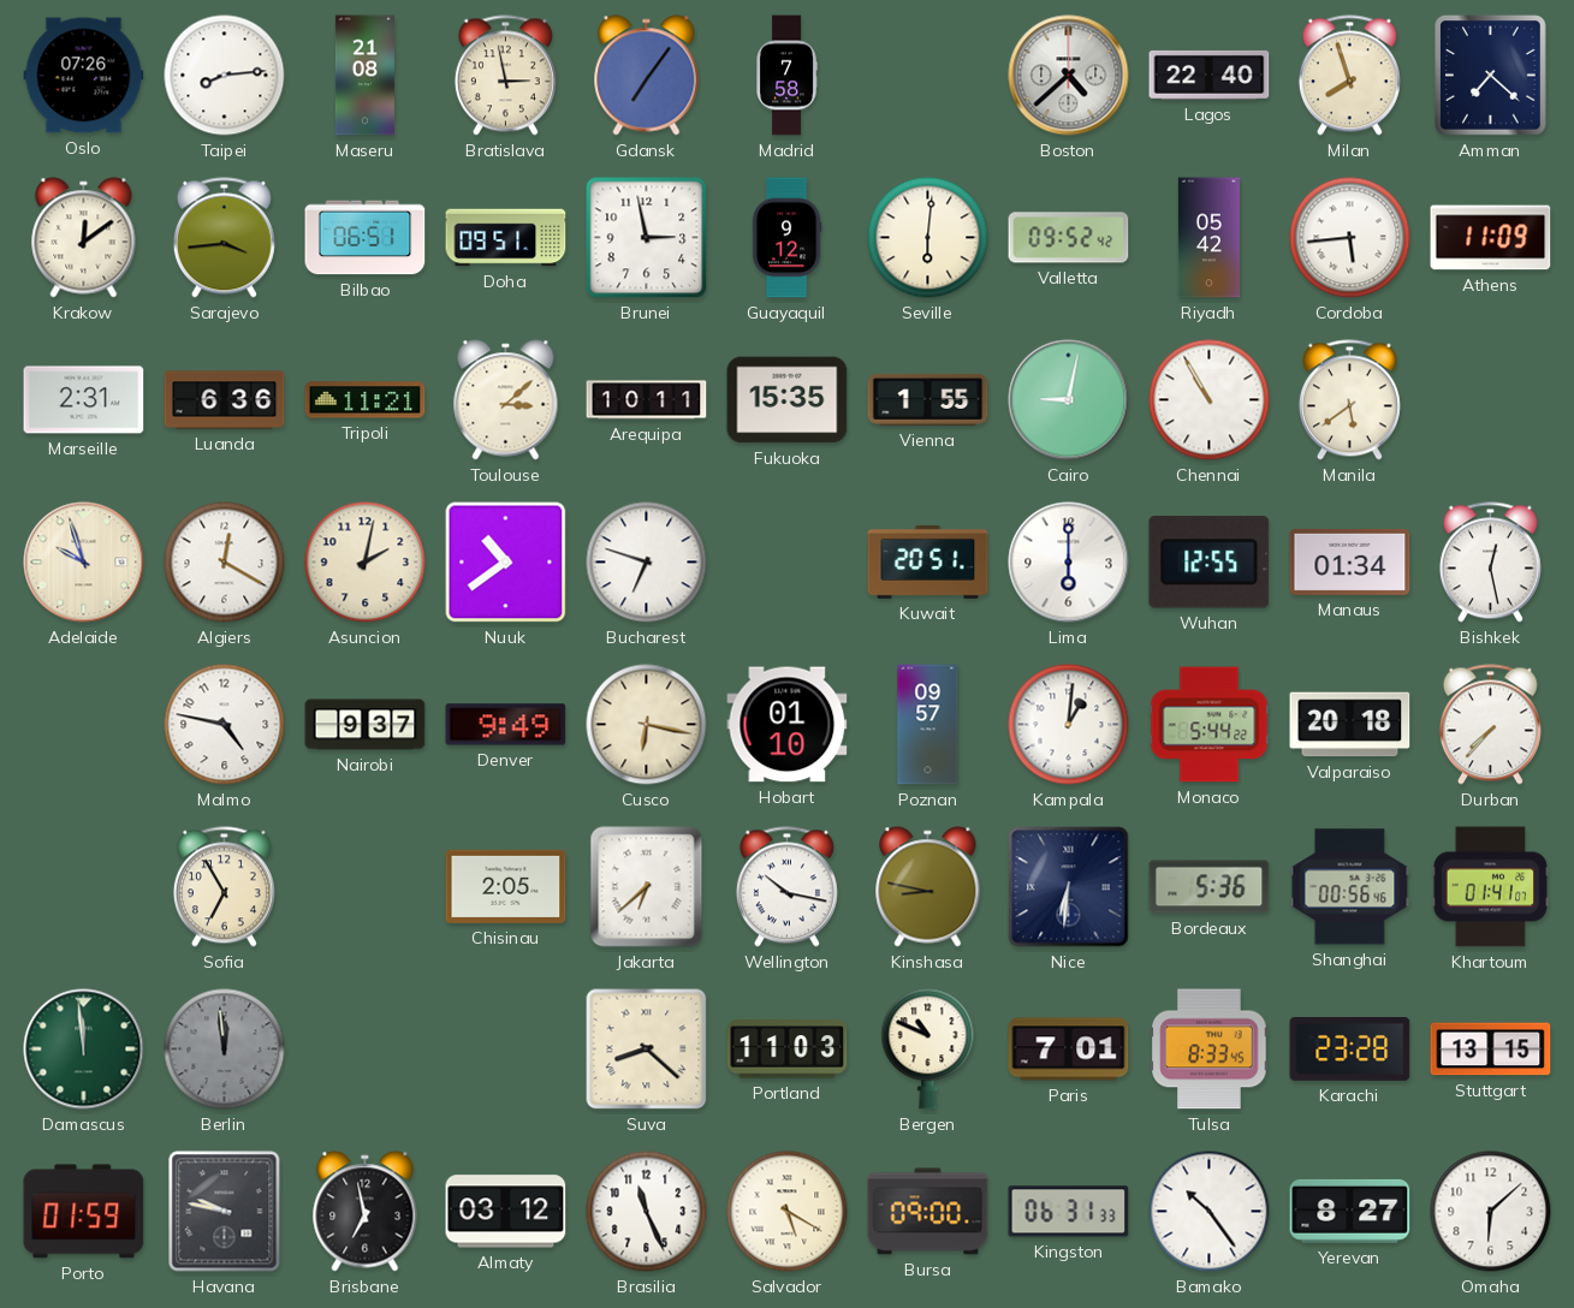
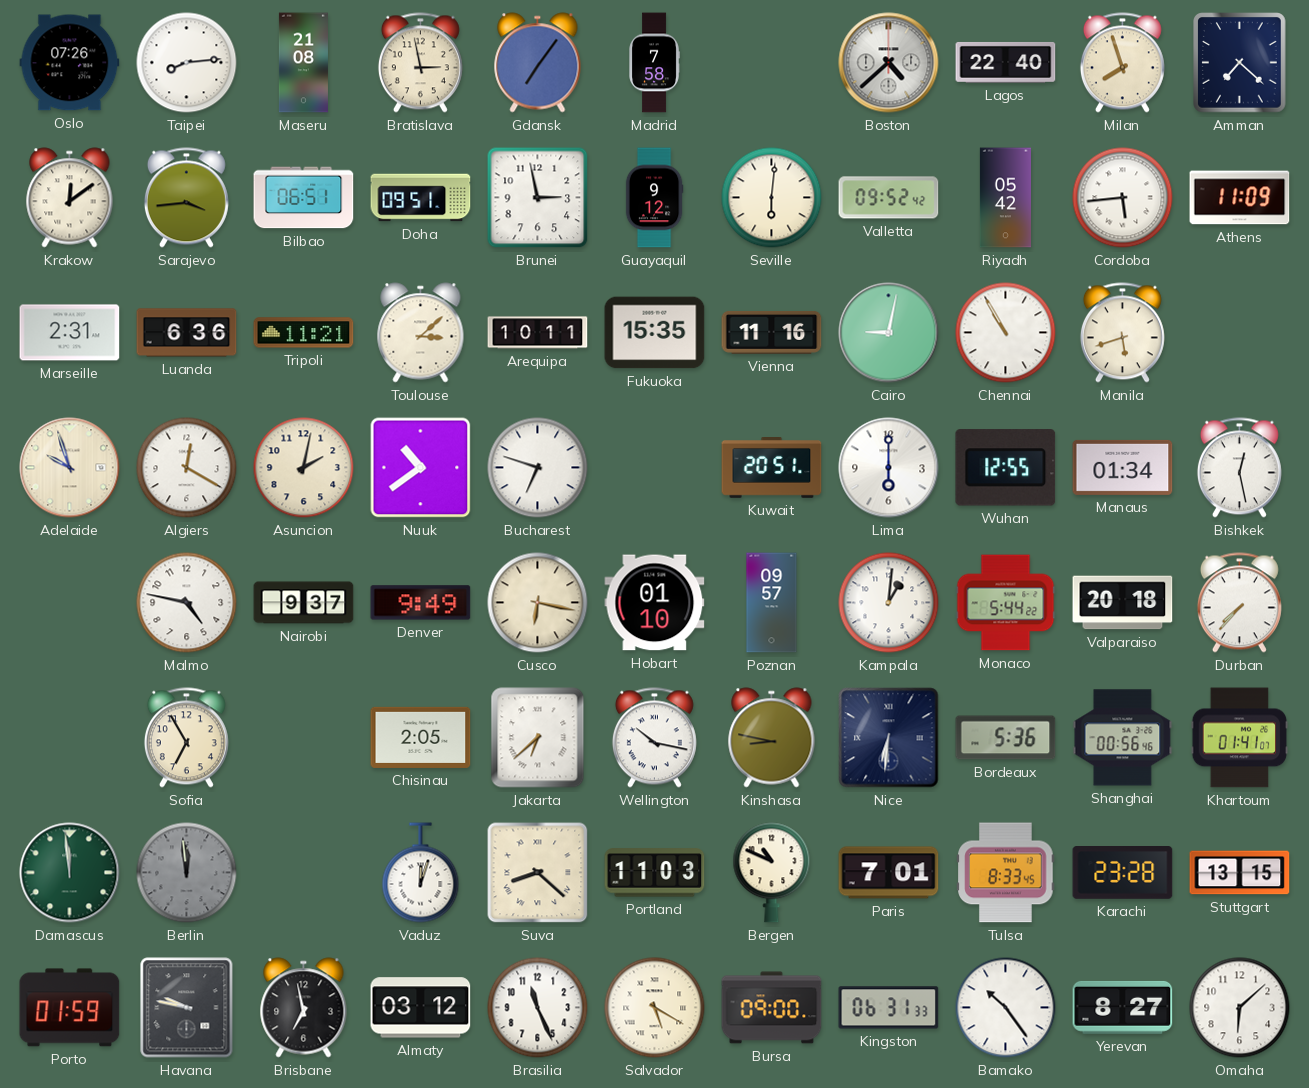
Vienna: 1:55 -> 11:16
Manila: 5:39 -> 5:42
Vaduz: none -> 12:03
